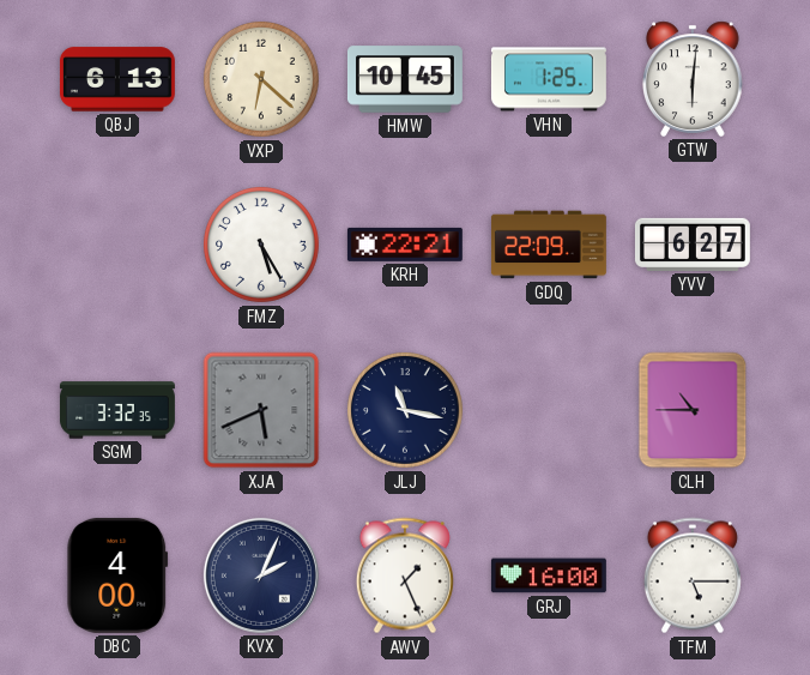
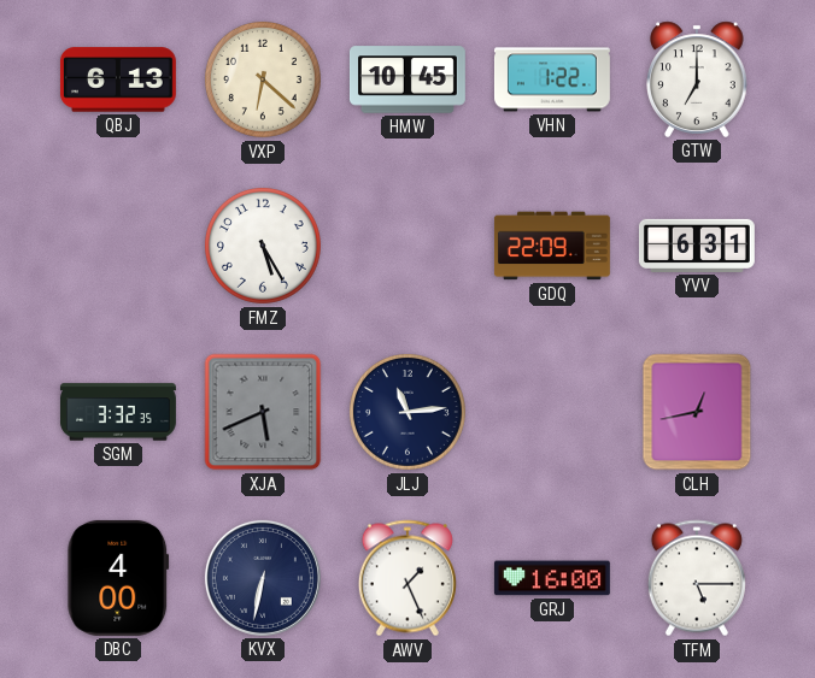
VHN: 1:25 -> 1:22
GTW: 6:01 -> 7:00
KRH: 22:21 -> none
YVV: 6:27 -> 6:31
JLJ: 11:17 -> 11:14
CLH: 10:45 -> 12:43
KVX: 2:04 -> 6:32
